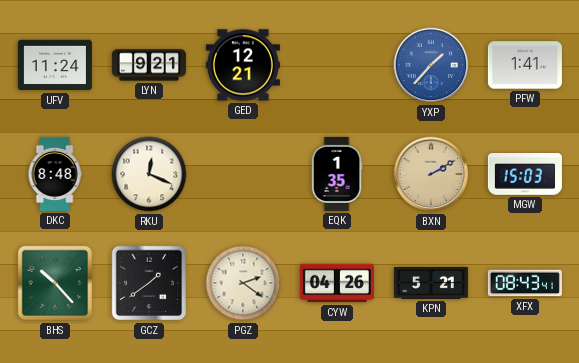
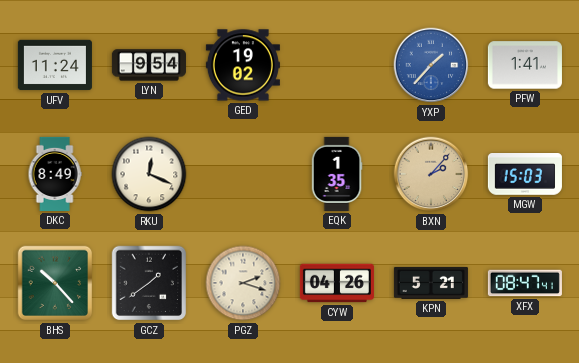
LYN: 9:21 -> 9:54
GED: 12:21 -> 19:02
DKC: 8:48 -> 8:49
BXN: 2:10 -> 2:07
PGZ: 2:21 -> 2:18
XFX: 08:43 -> 08:47
